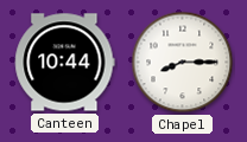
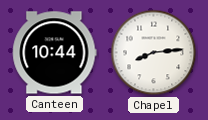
Chapel: 8:15 -> 8:14
